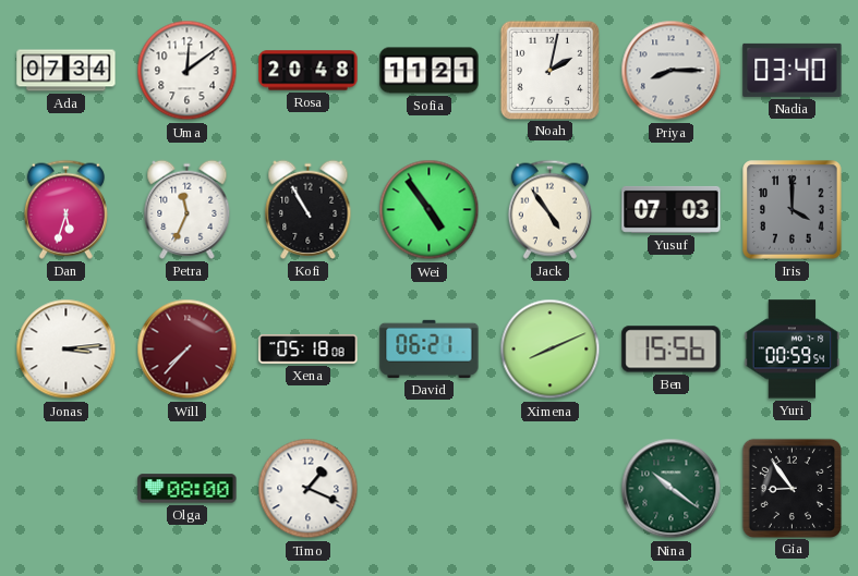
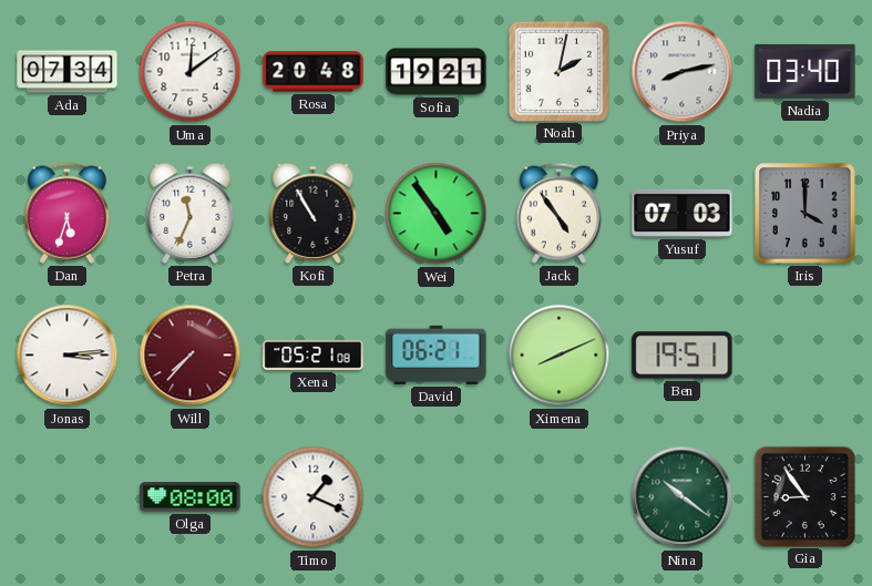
Sofia: 11:21 -> 19:21
Priya: 8:15 -> 8:13
Xena: 05:18 -> 05:21
Ben: 15:56 -> 19:51
Yuri: 00:59 -> none
